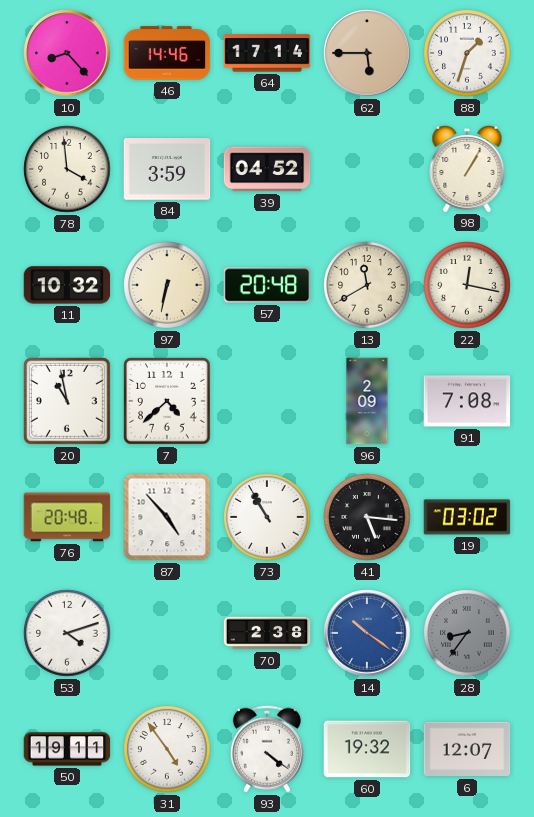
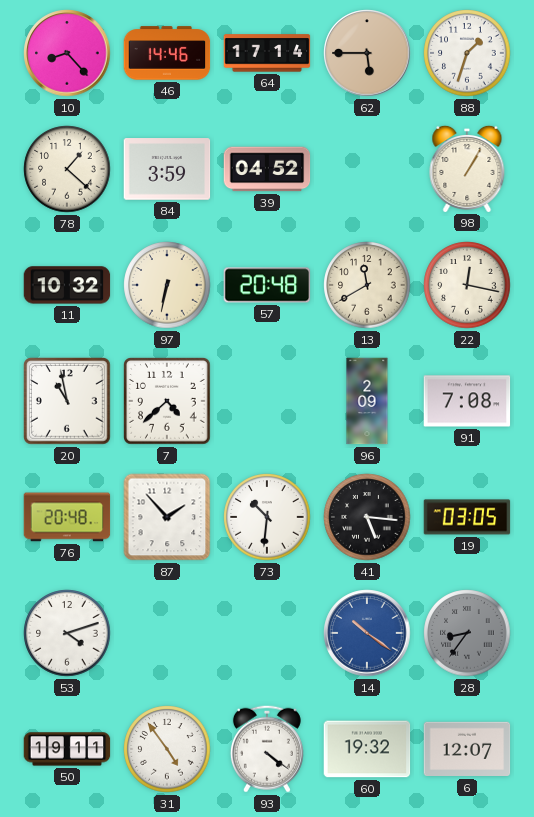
78: 3:59 -> 1:22
87: 4:53 -> 1:53
73: 10:55 -> 10:31
19: 03:02 -> 03:05
70: 2:38 -> none
